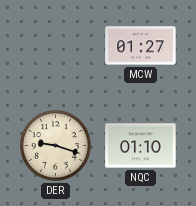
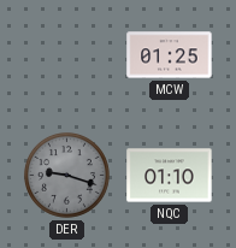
MCW: 01:27 -> 01:25
DER dial: cream -> grey
